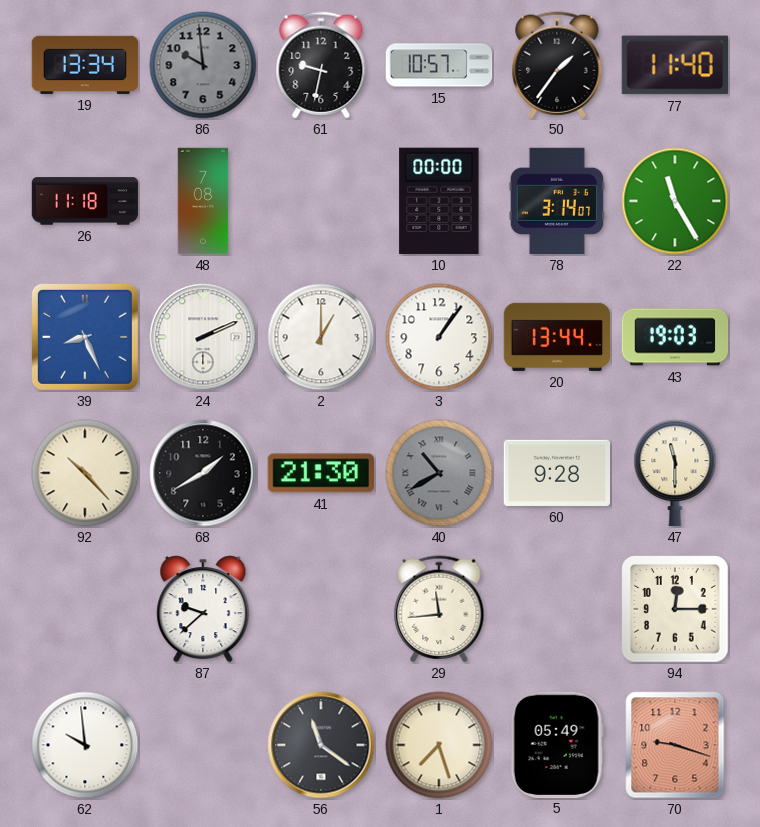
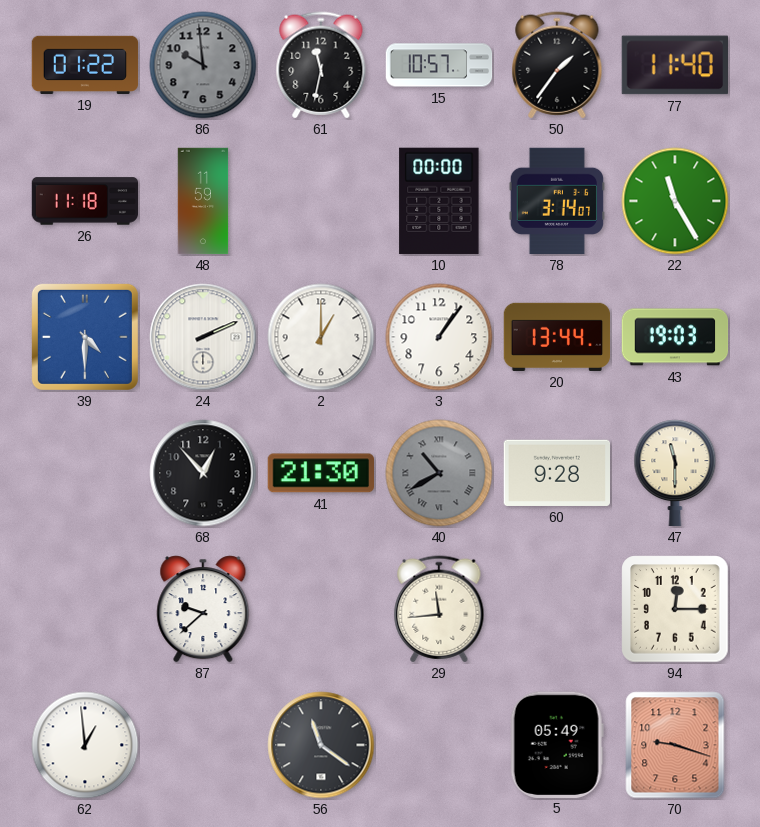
19: 13:34 -> 01:22
61: 9:32 -> 11:32
48: 7:08 -> 11:59
39: 8:26 -> 4:30
92: 10:23 -> none
68: 1:40 -> 12:53
62: 9:59 -> 12:59
1: 7:27 -> none
